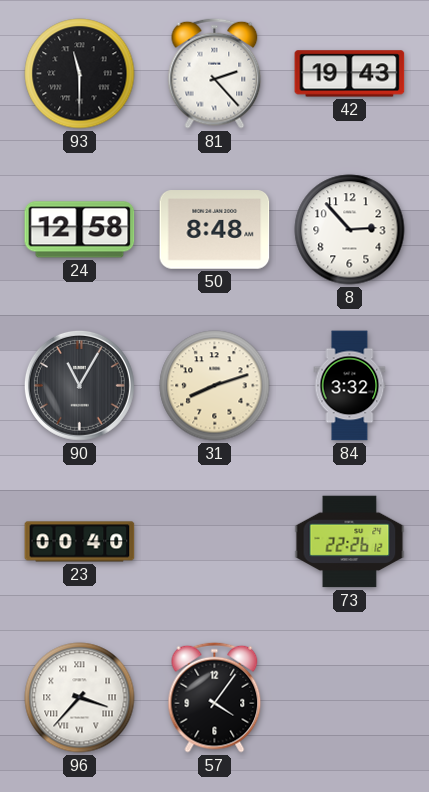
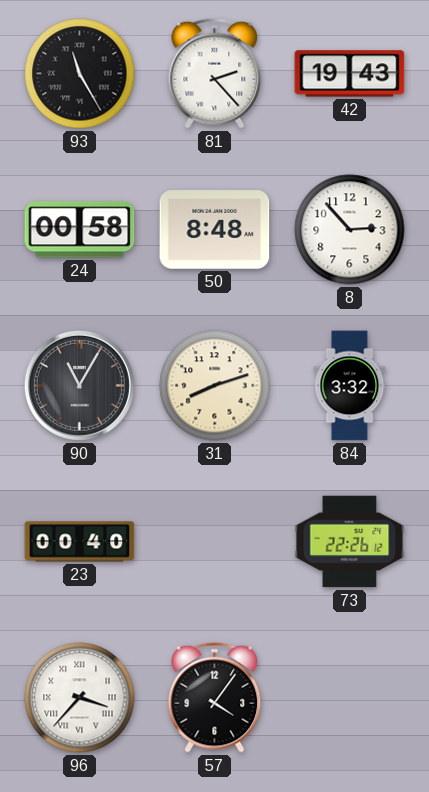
93: 11:30 -> 11:25
24: 12:58 -> 00:58
